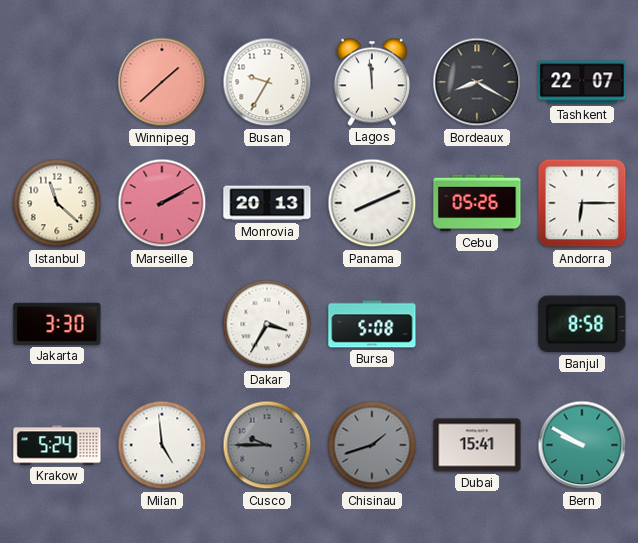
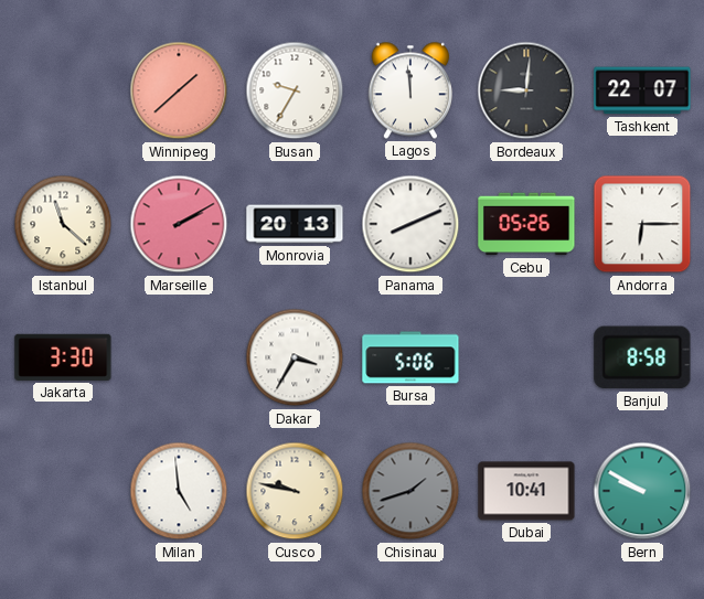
Bordeaux: 8:20 -> 9:01
Bursa: 5:08 -> 5:06
Krakow: 5:24 -> none
Cusco: 9:45 -> 9:47
Cusco dial: grey -> cream
Dubai: 15:41 -> 10:41
